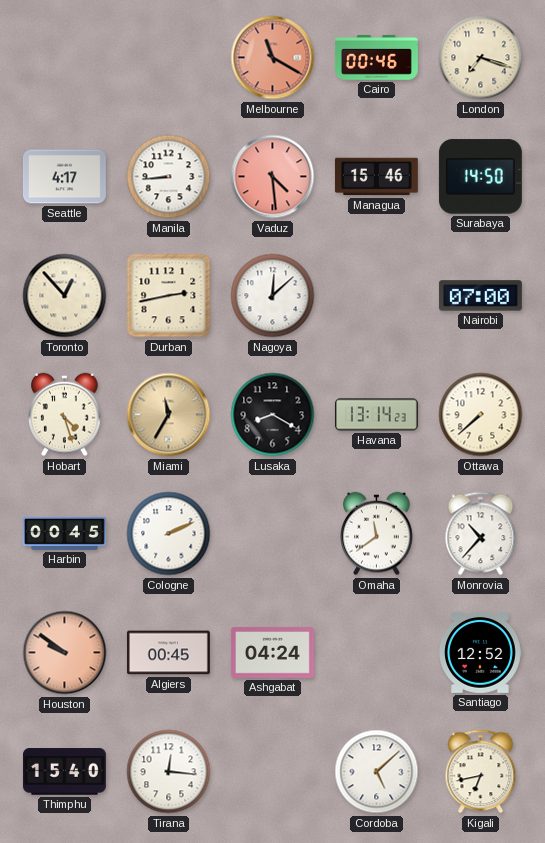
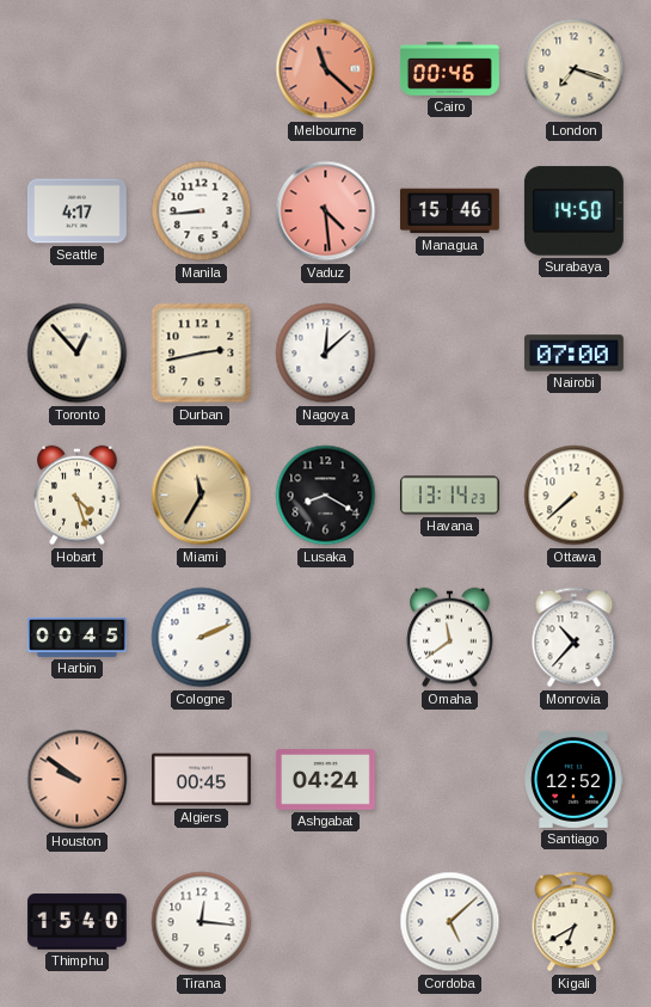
Melbourne: 11:20 -> 11:22
Kigali: 6:43 -> 6:40
